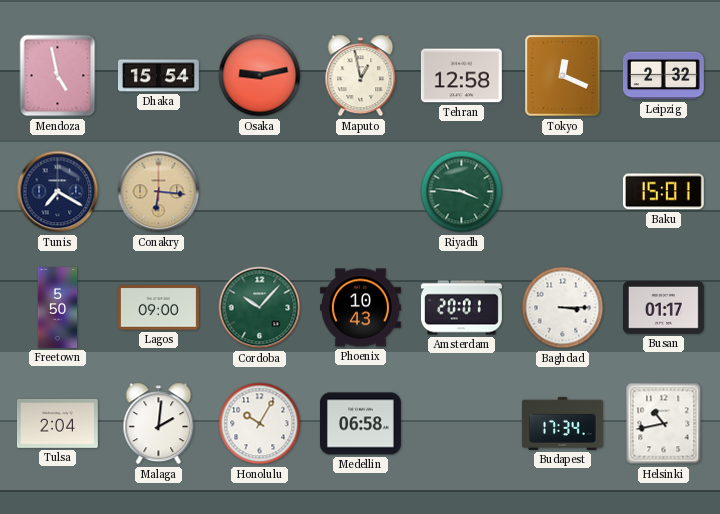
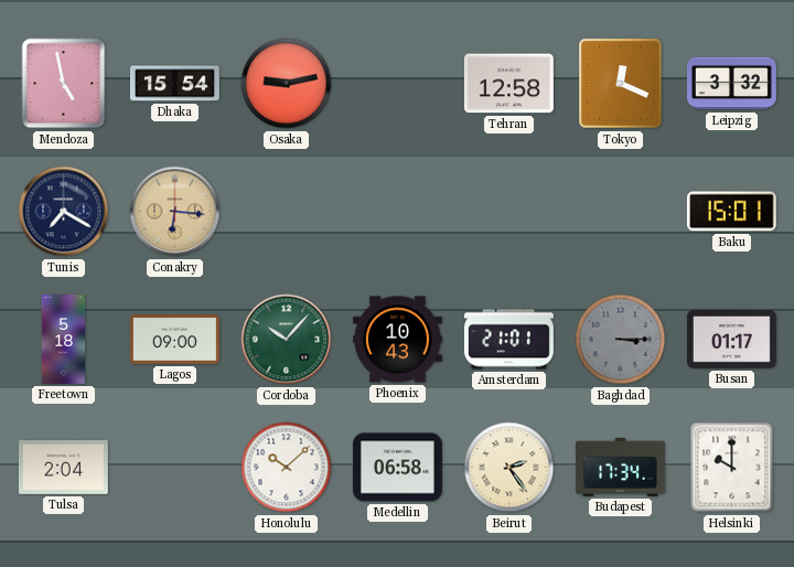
Maputo: 12:58 -> none
Leipzig: 2:32 -> 3:32
Riyadh: 3:46 -> none
Freetown: 5:50 -> 5:18
Amsterdam: 20:01 -> 21:01
Baghdad dial: white -> grey
Malaga: 2:01 -> none
Honolulu: 10:05 -> 10:08
Beirut: none -> 2:24
Helsinki: 10:43 -> 10:00
